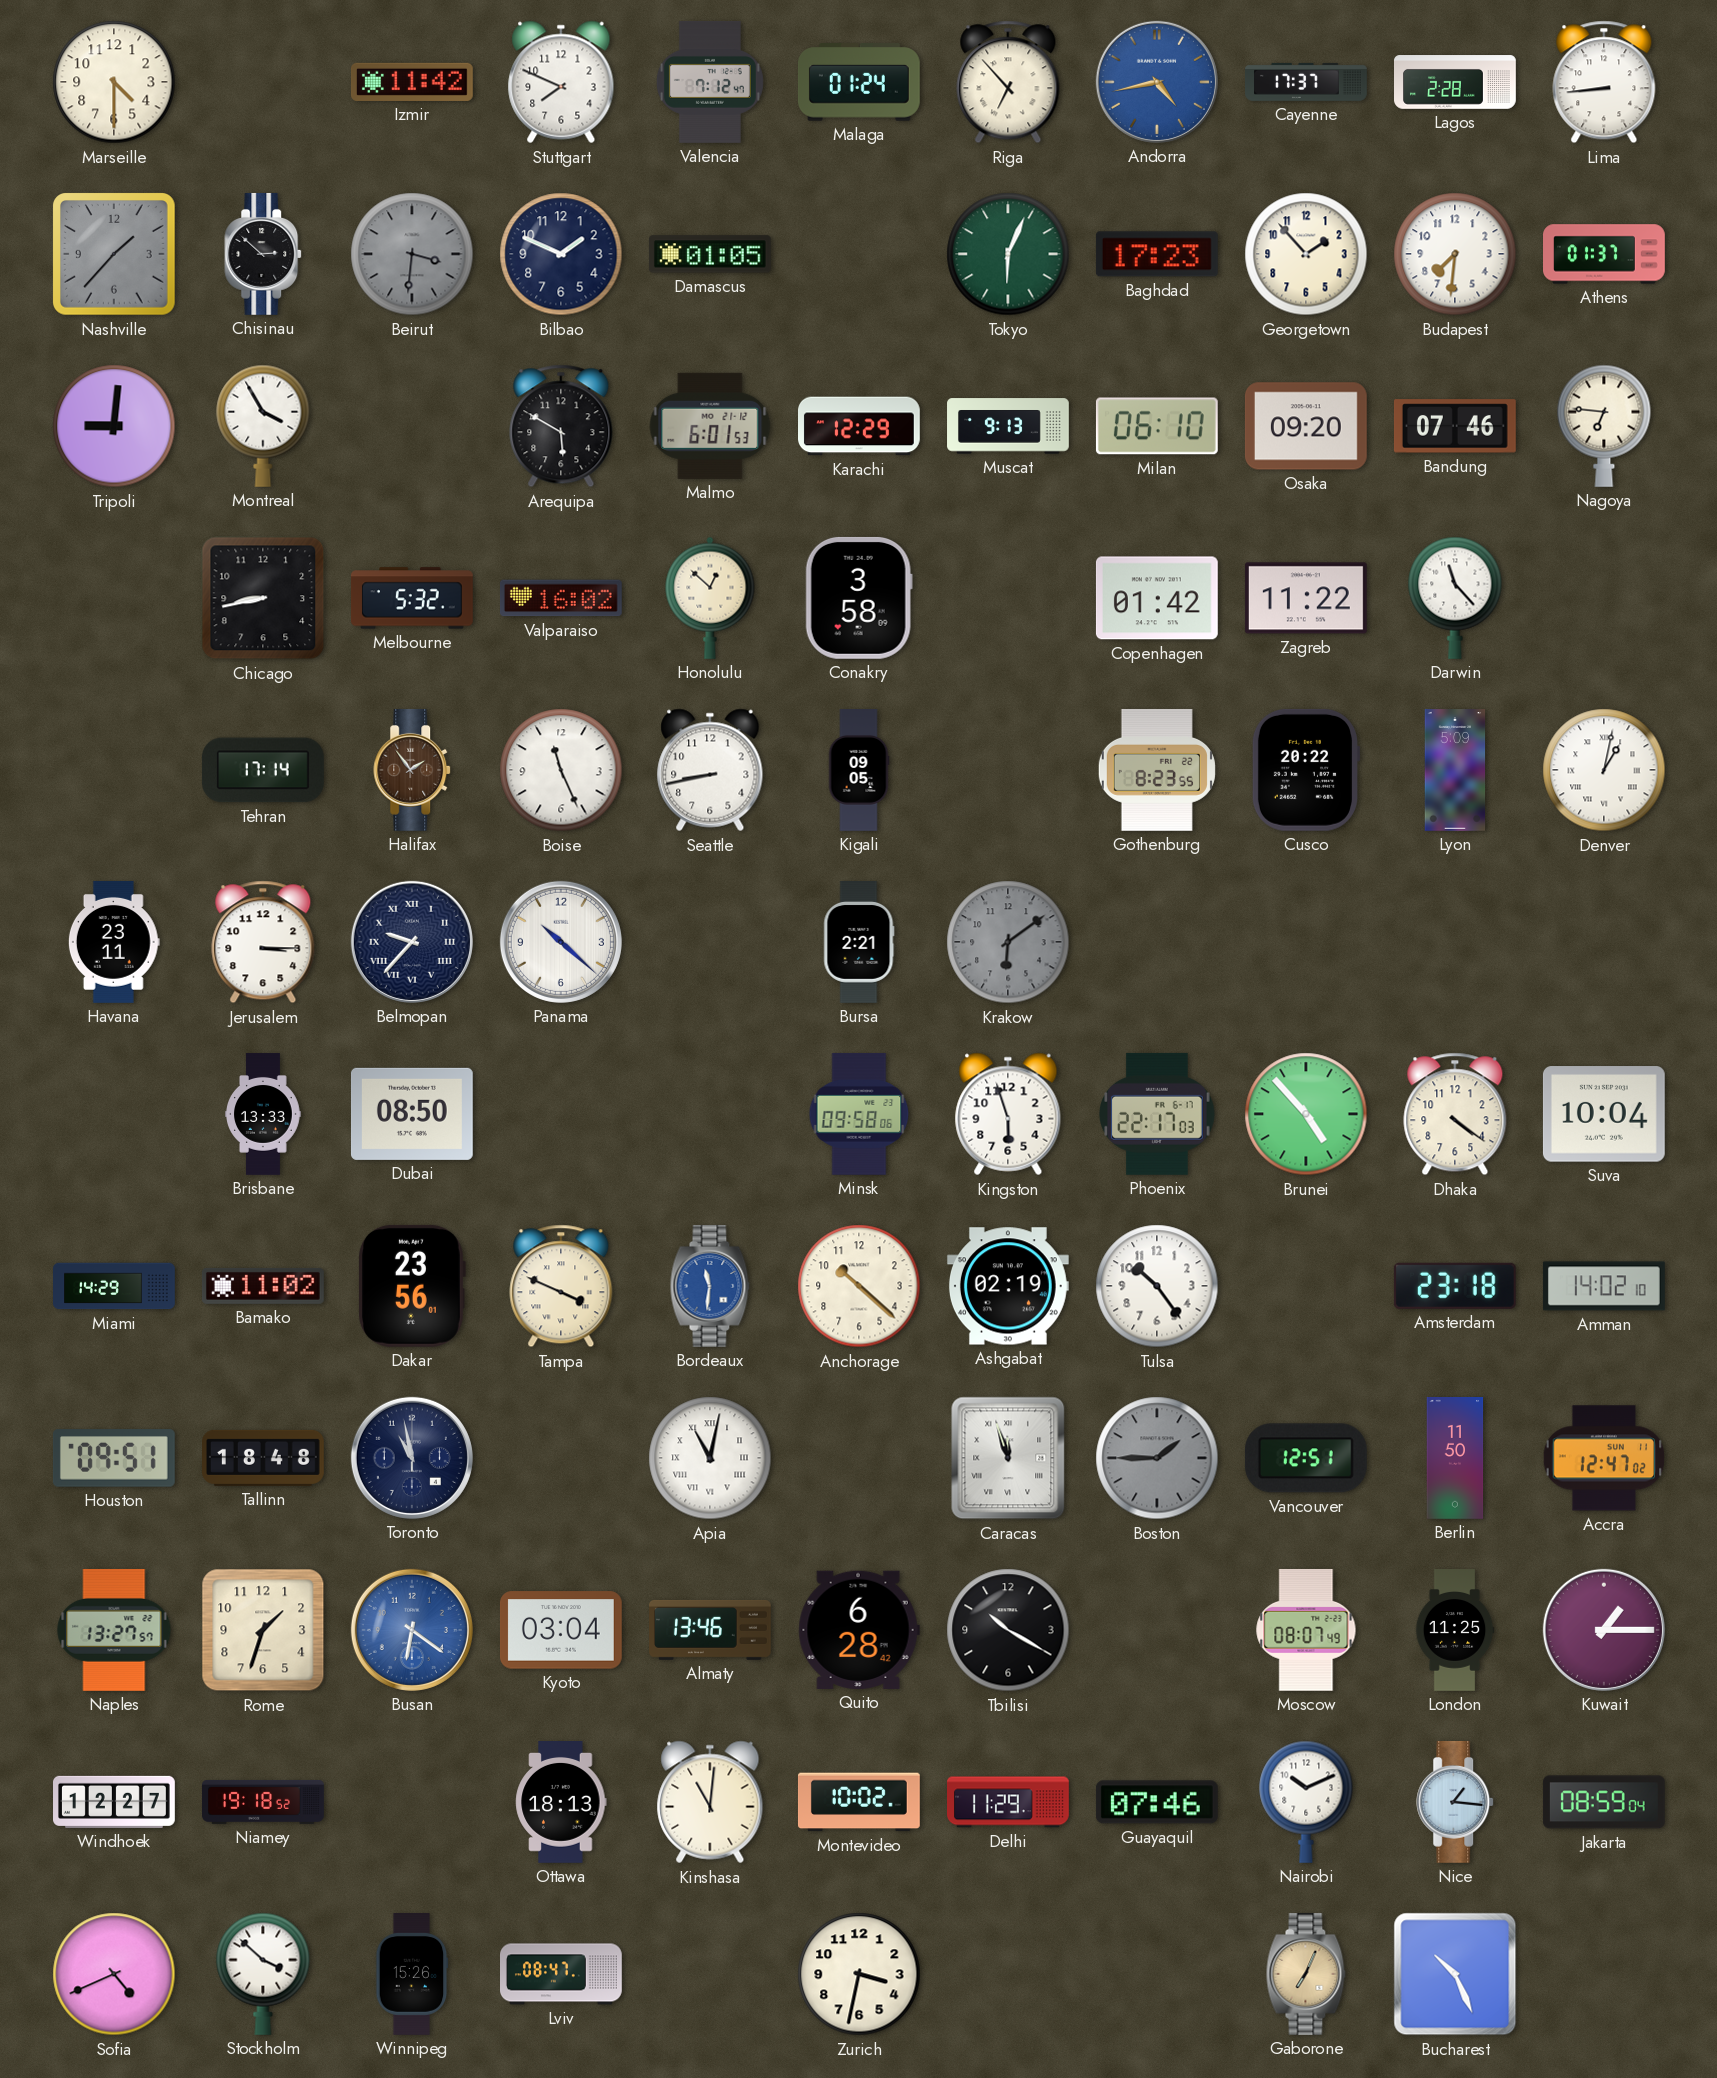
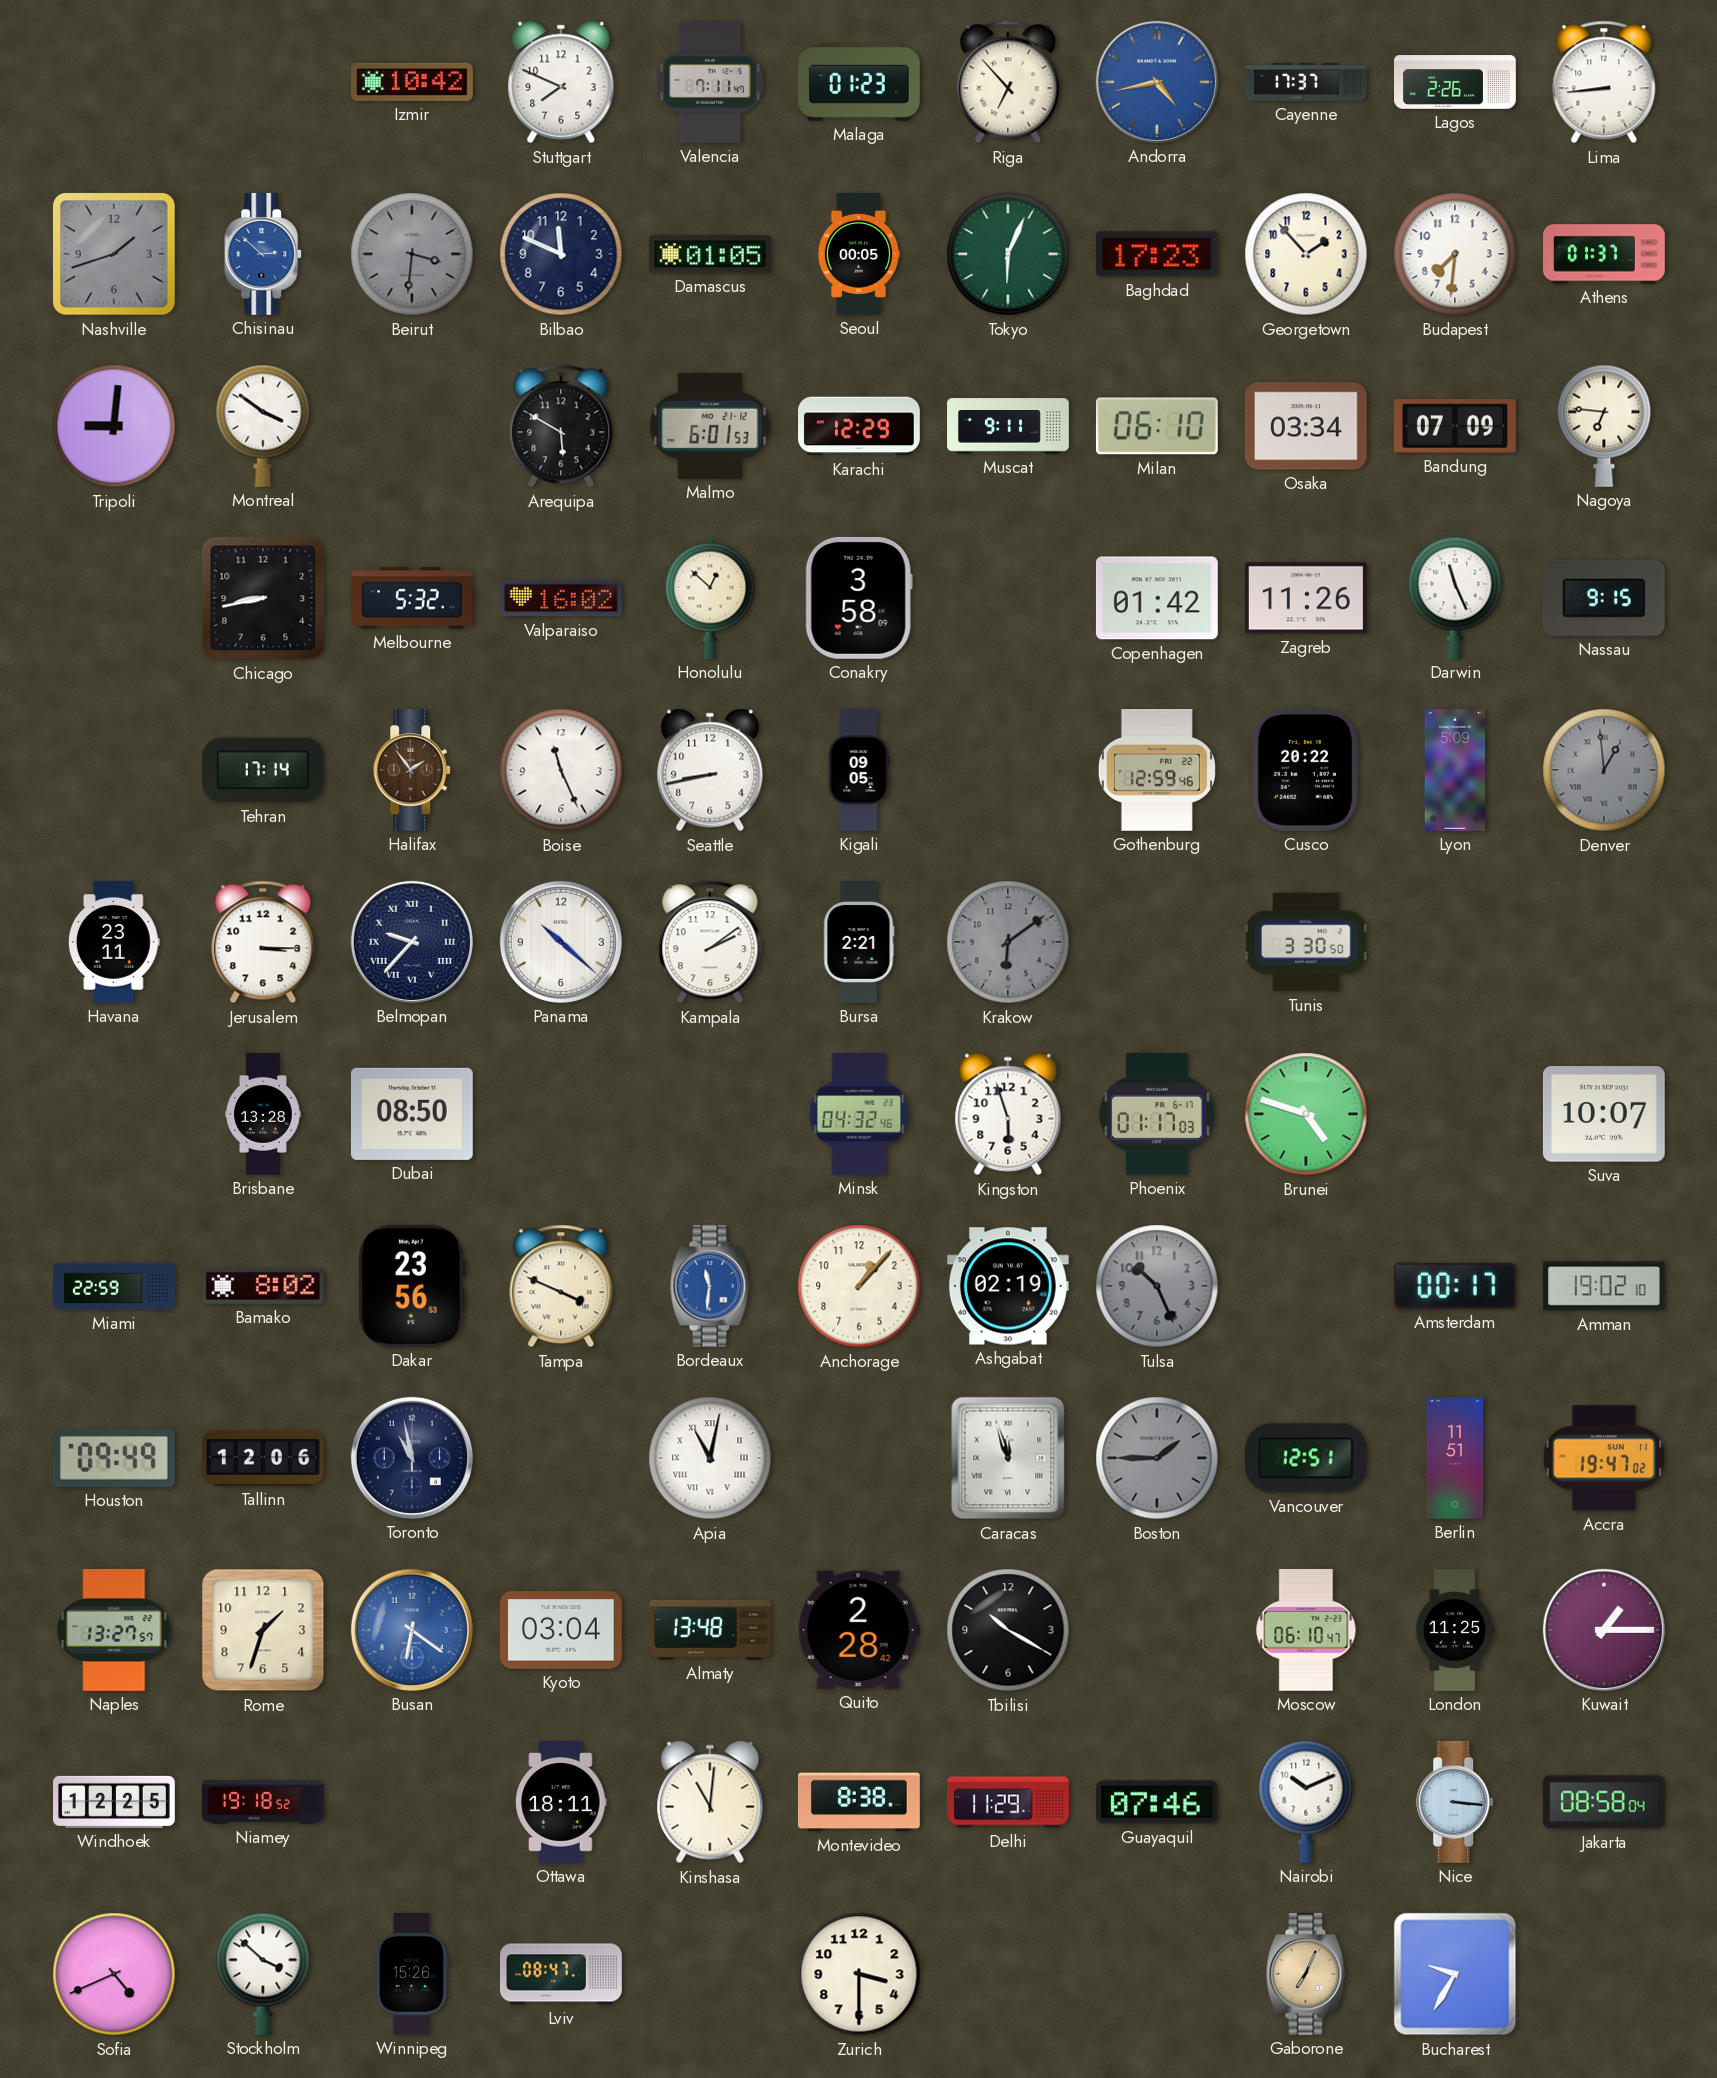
Marseille: 4:30 -> none
Izmir: 11:42 -> 10:42
Valencia: 7:12 -> 7:11
Malaga: 01:24 -> 01:23
Lagos: 2:28 -> 2:26
Nashville: 1:37 -> 1:42
Chisinau dial: black -> blue
Bilbao: 1:49 -> 11:49
Seoul: none -> 00:05
Montreal: 3:55 -> 3:51
Muscat: 9:13 -> 9:11
Osaka: 09:20 -> 03:34
Bandung: 07:46 -> 07:09
Zagreb: 11:22 -> 11:26
Darwin: 11:23 -> 11:26
Nassau: none -> 9:15
Gothenburg: 8:23 -> 12:59
Denver: 1:02 -> 12:59
Denver dial: white -> grey
Kampala: none -> 2:09
Tunis: none -> 3:30
Brisbane: 13:33 -> 13:28
Minsk: 09:58 -> 04:32
Phoenix: 22:17 -> 01:17
Brunei: 4:53 -> 4:48
Dhaka: 4:21 -> none
Suva: 10:04 -> 10:07
Miami: 14:29 -> 22:59
Bamako: 11:02 -> 8:02
Dakar: 23:56:01 -> 23:56:53
Anchorage: 10:22 -> 1:07
Tulsa: 10:24 -> 10:26
Tulsa dial: white -> grey
Amsterdam: 23:18 -> 00:17
Amman: 14:02 -> 19:02
Houston: 09:51 -> 09:49
Tallinn: 18:48 -> 12:06
Berlin: 11:50 -> 11:51
Accra: 12:47 -> 19:47
Almaty: 13:46 -> 13:48
Quito: 6:28 -> 2:28
Moscow: 08:07 -> 06:10
Windhoek: 12:27 -> 12:25
Ottawa: 18:13 -> 18:11
Montevideo: 10:02 -> 8:38
Nice: 1:16 -> 3:16
Jakarta: 08:59 -> 08:58
Zurich: 3:32 -> 3:30
Bucharest: 10:26 -> 9:35
